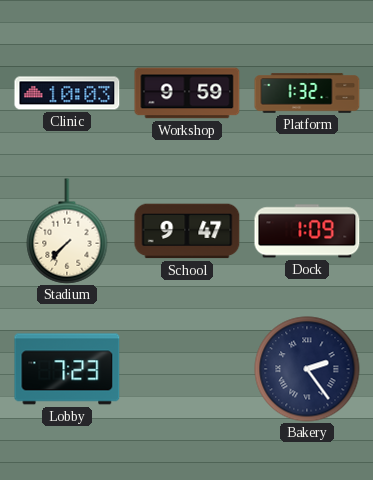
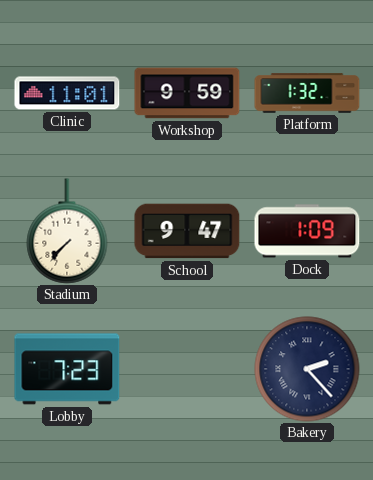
Clinic: 10:03 -> 11:01
Bakery: 2:24 -> 2:23
